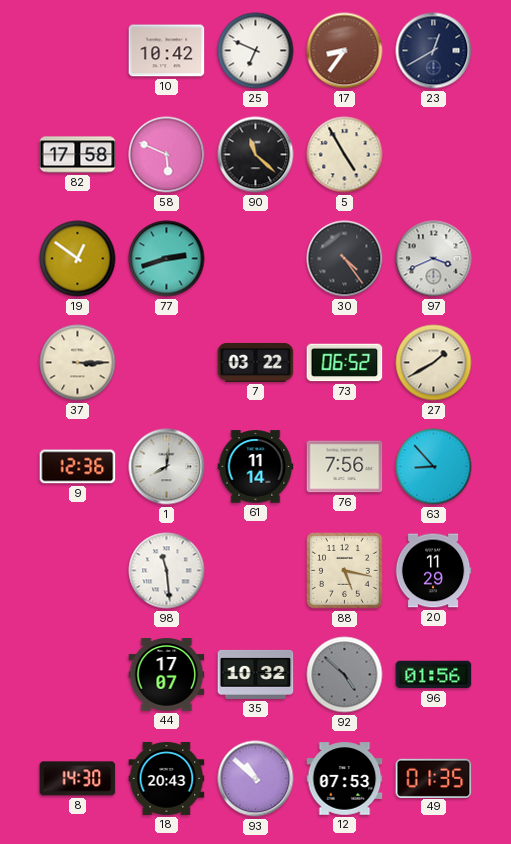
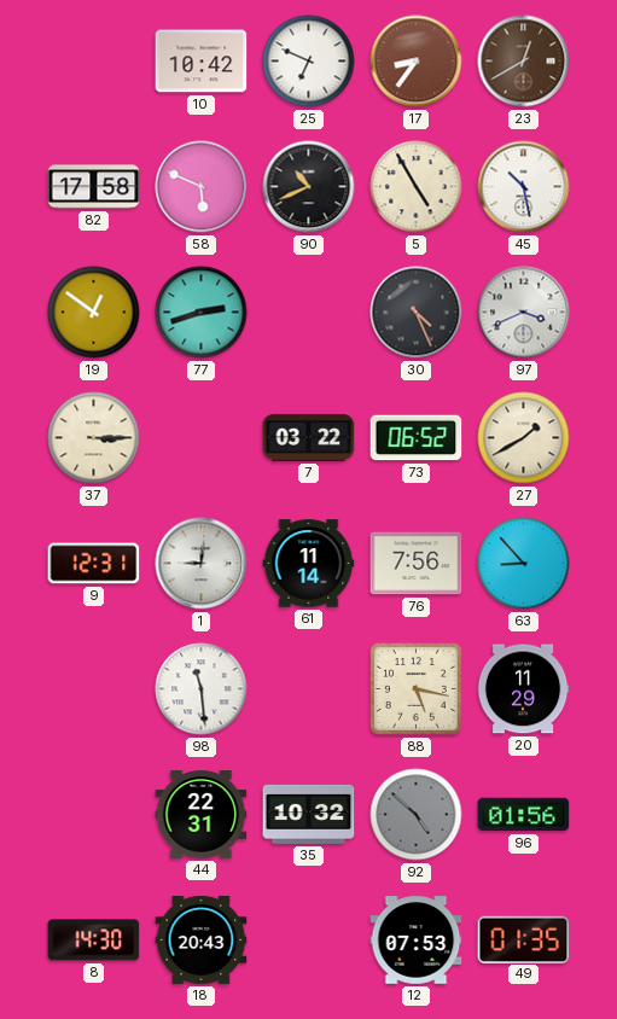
23 dial: navy -> brown
90: 11:22 -> 10:41
45: none -> 10:28
30: 4:24 -> 4:26
9: 12:36 -> 12:31
1: 8:01 -> 9:01
44: 17:07 -> 22:31
93: 10:52 -> none
